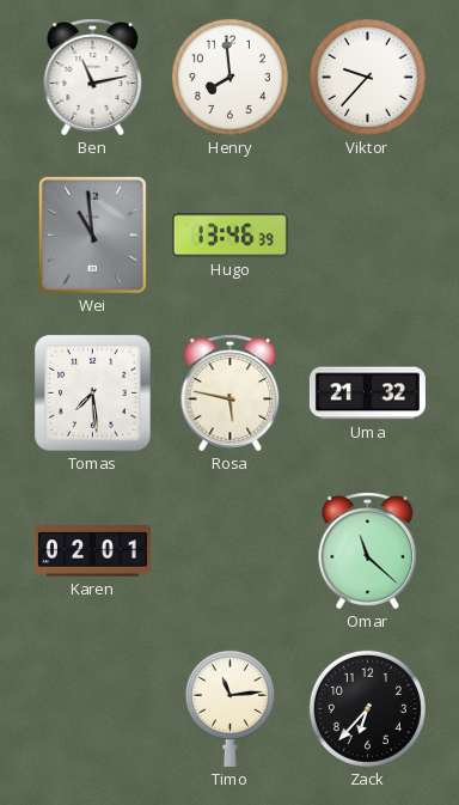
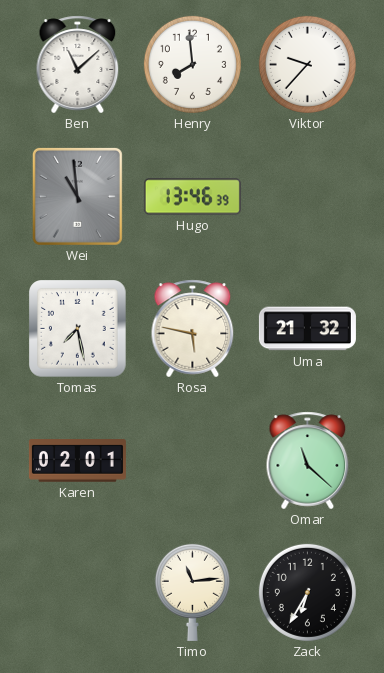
Ben: 11:13 -> 11:08
Tomas: 7:29 -> 7:28
Zack: 6:37 -> 6:35
